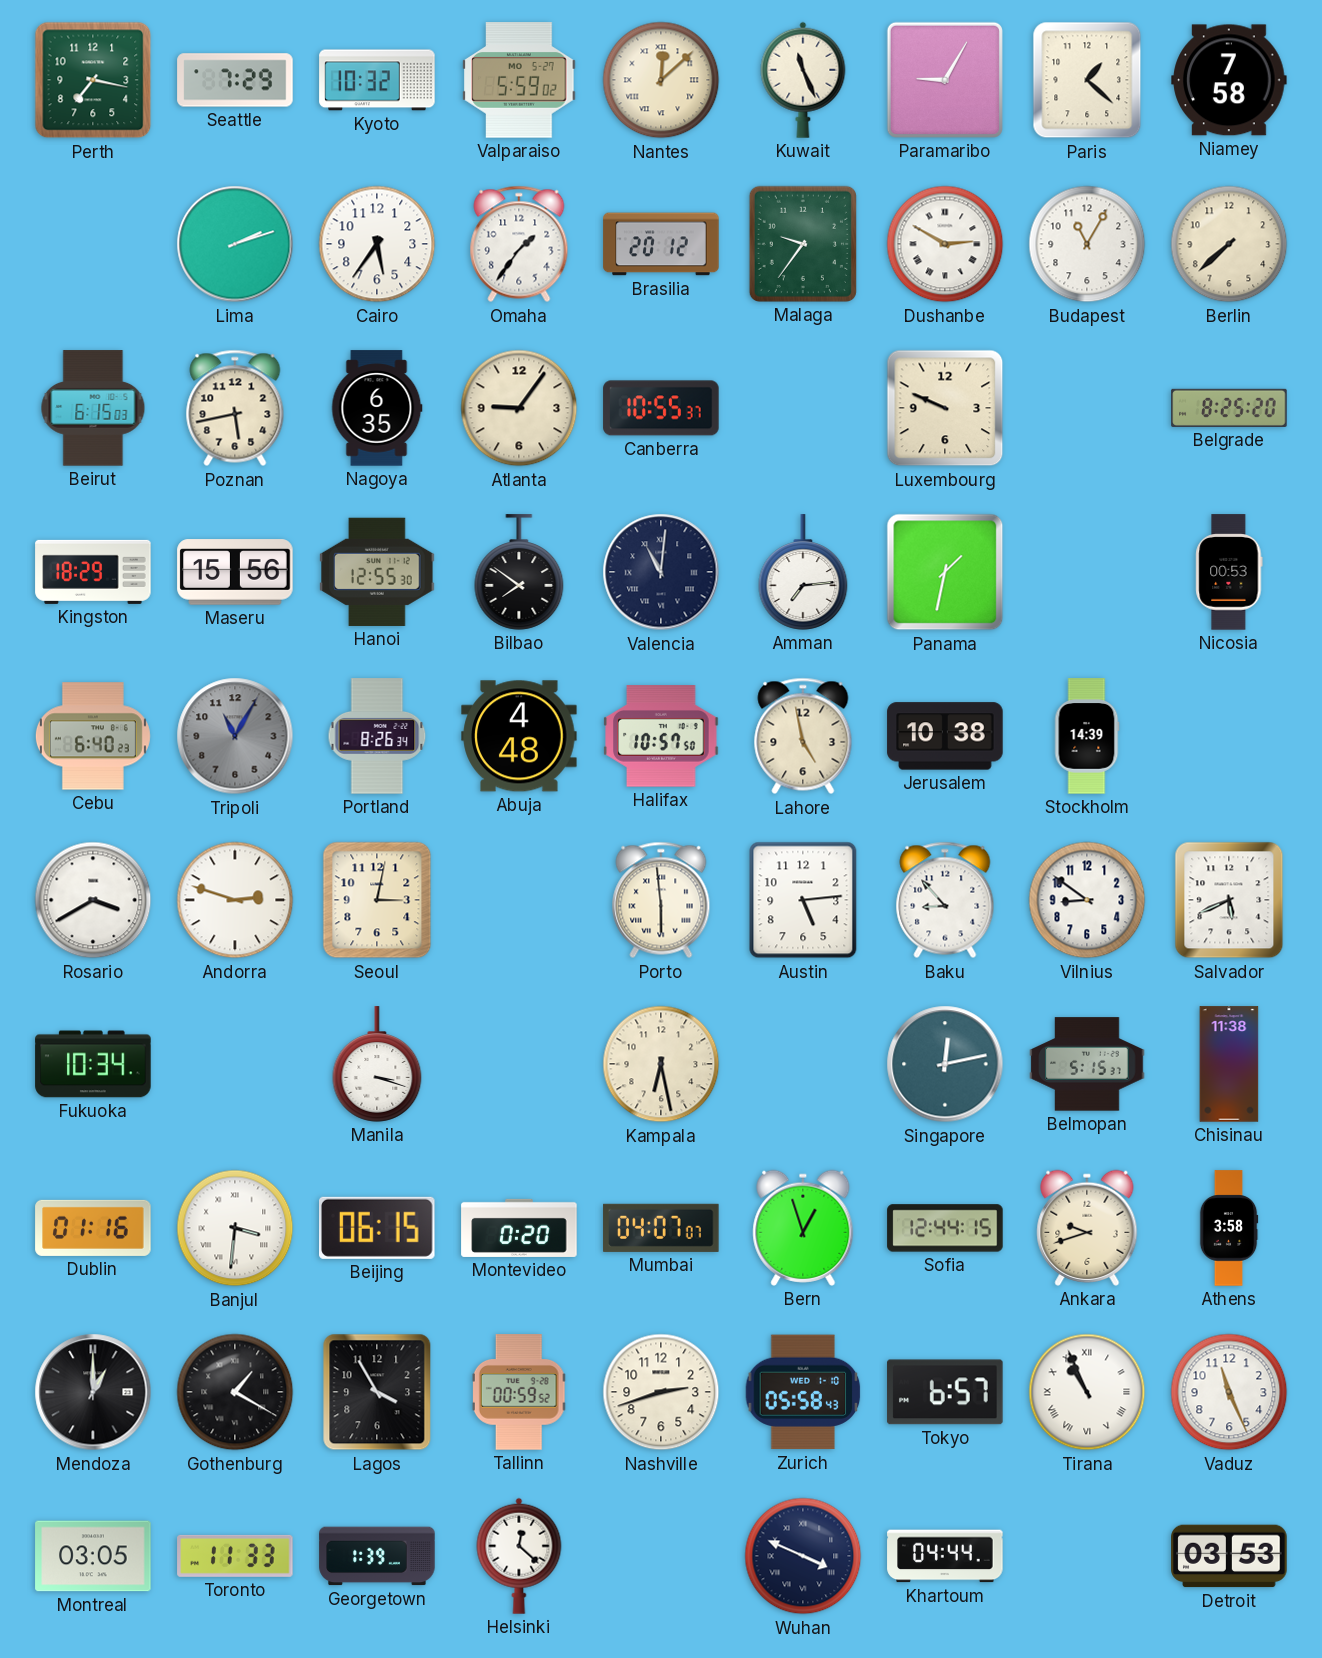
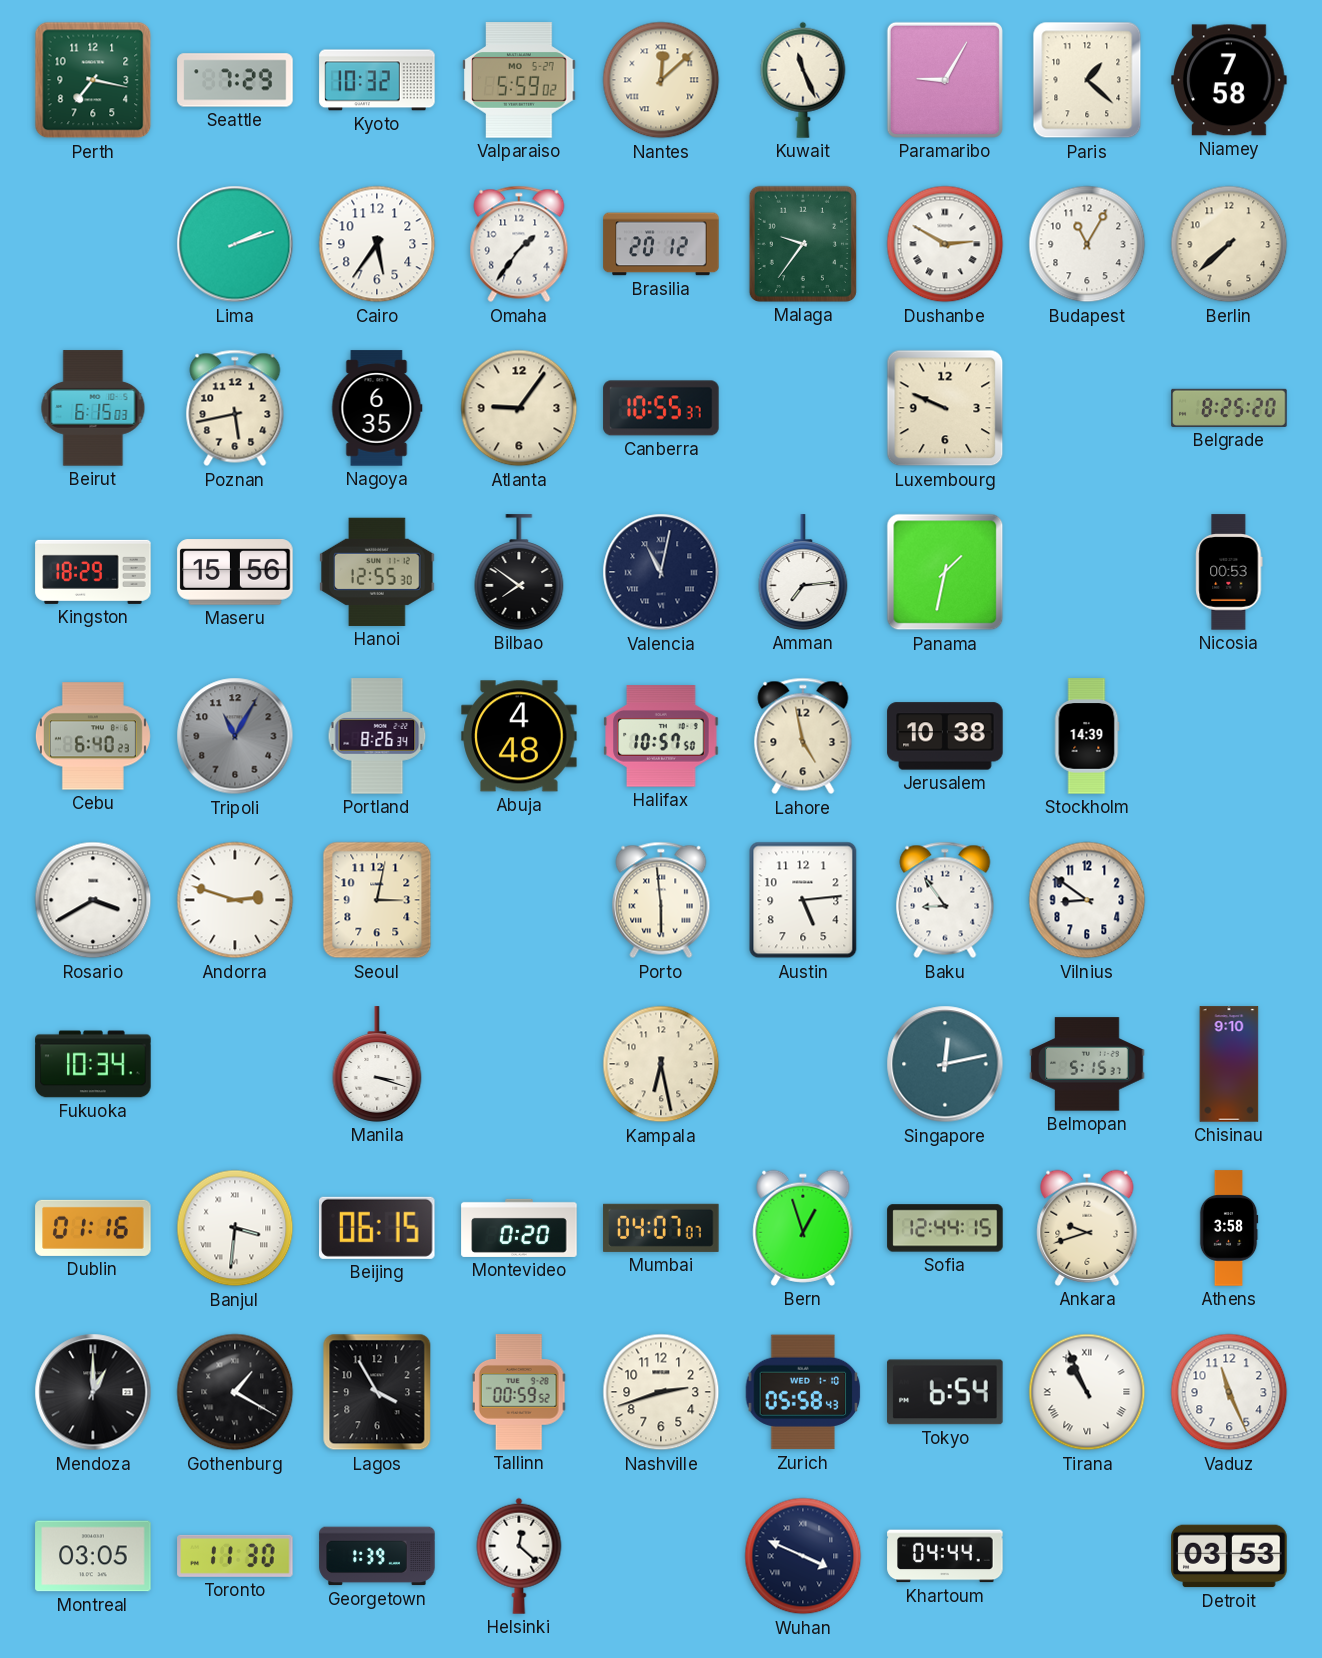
Valencia: 11:01 -> 11:02
Baku: 8:53 -> 8:54
Salvador: 5:41 -> none
Chisinau: 11:38 -> 9:10
Tokyo: 6:57 -> 6:54
Toronto: 11:33 -> 11:30
